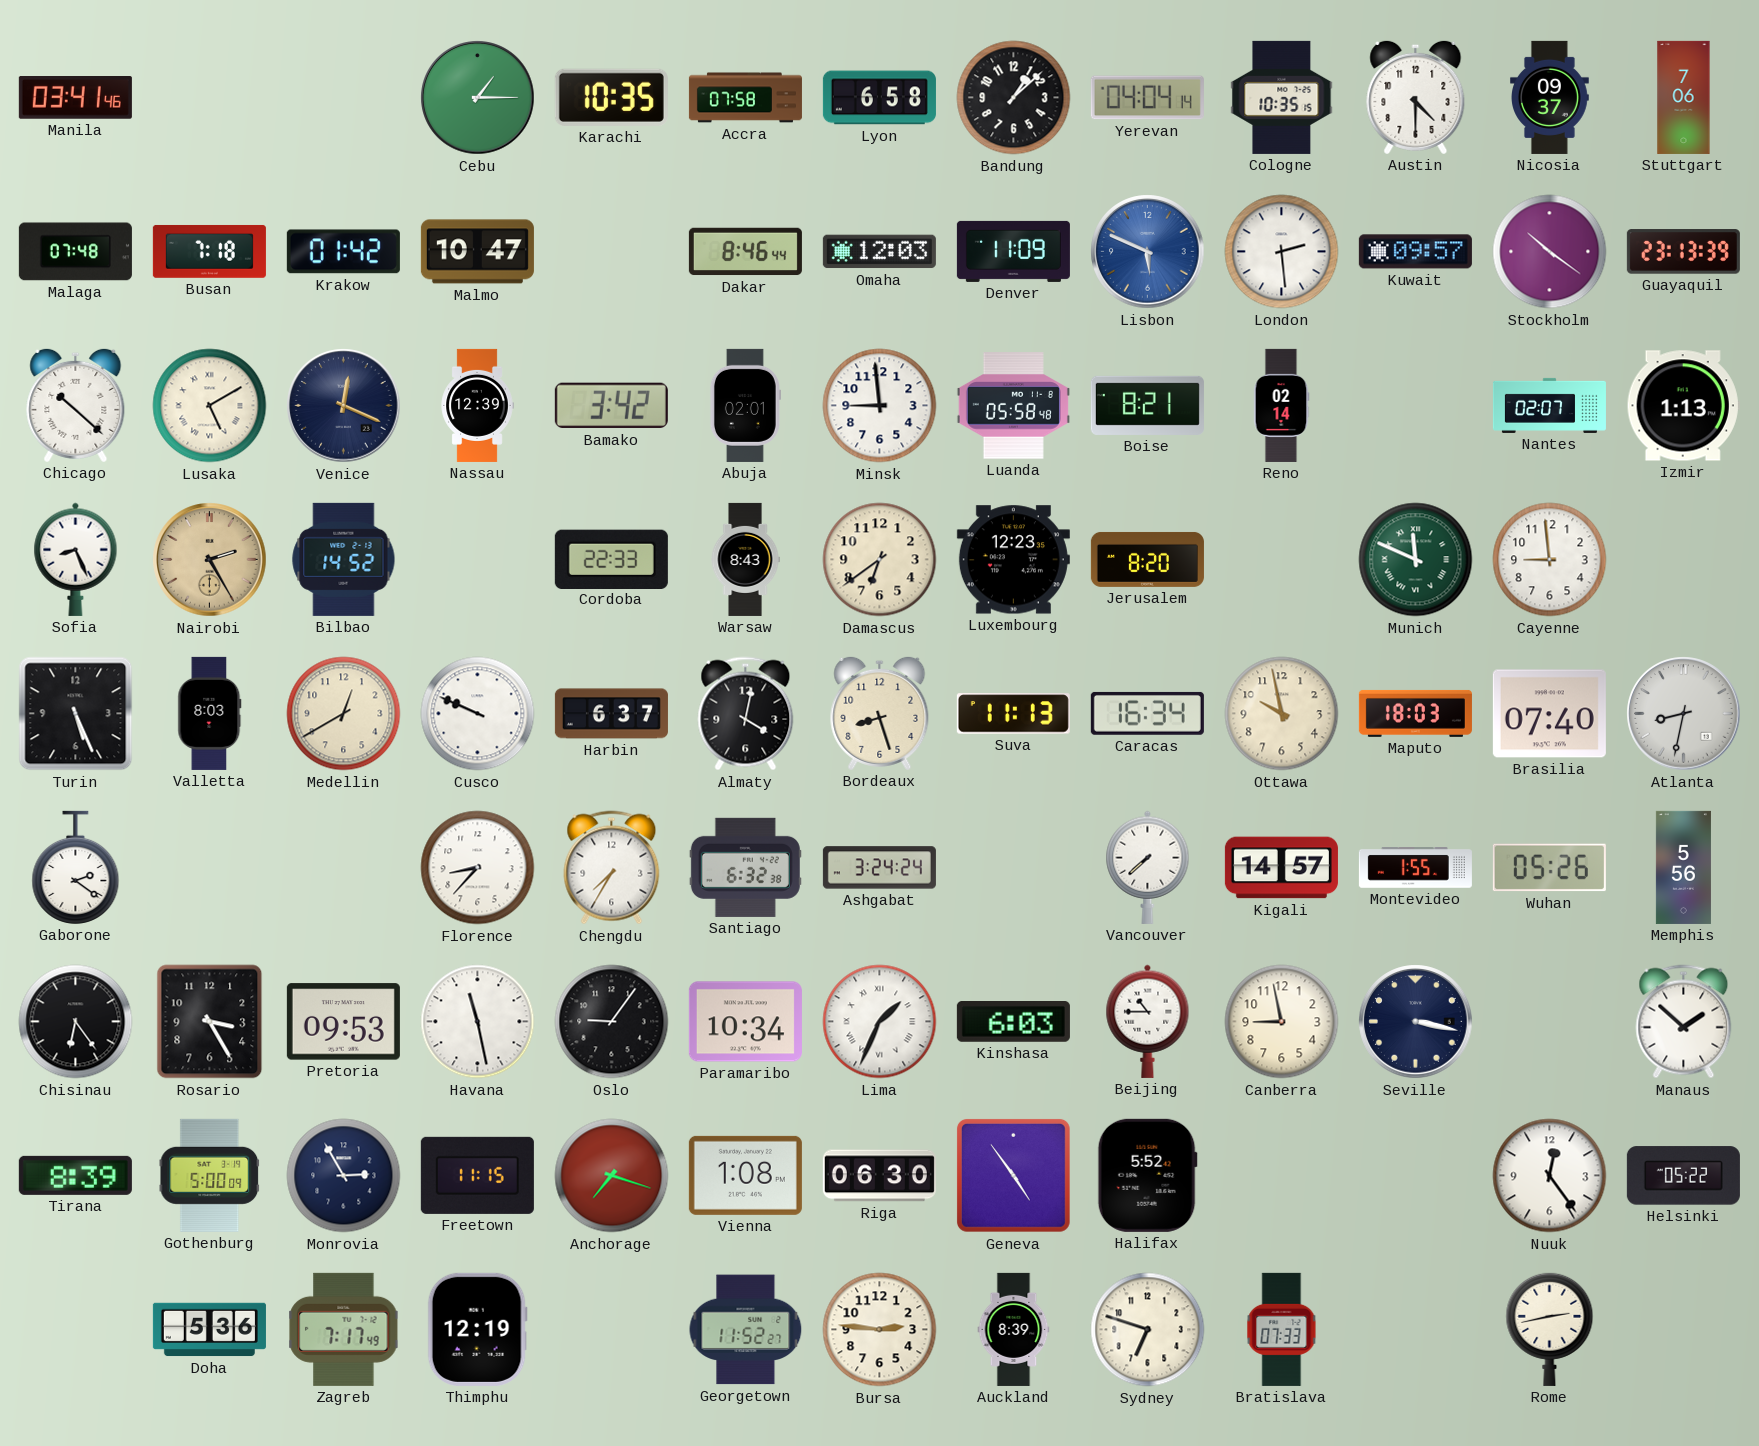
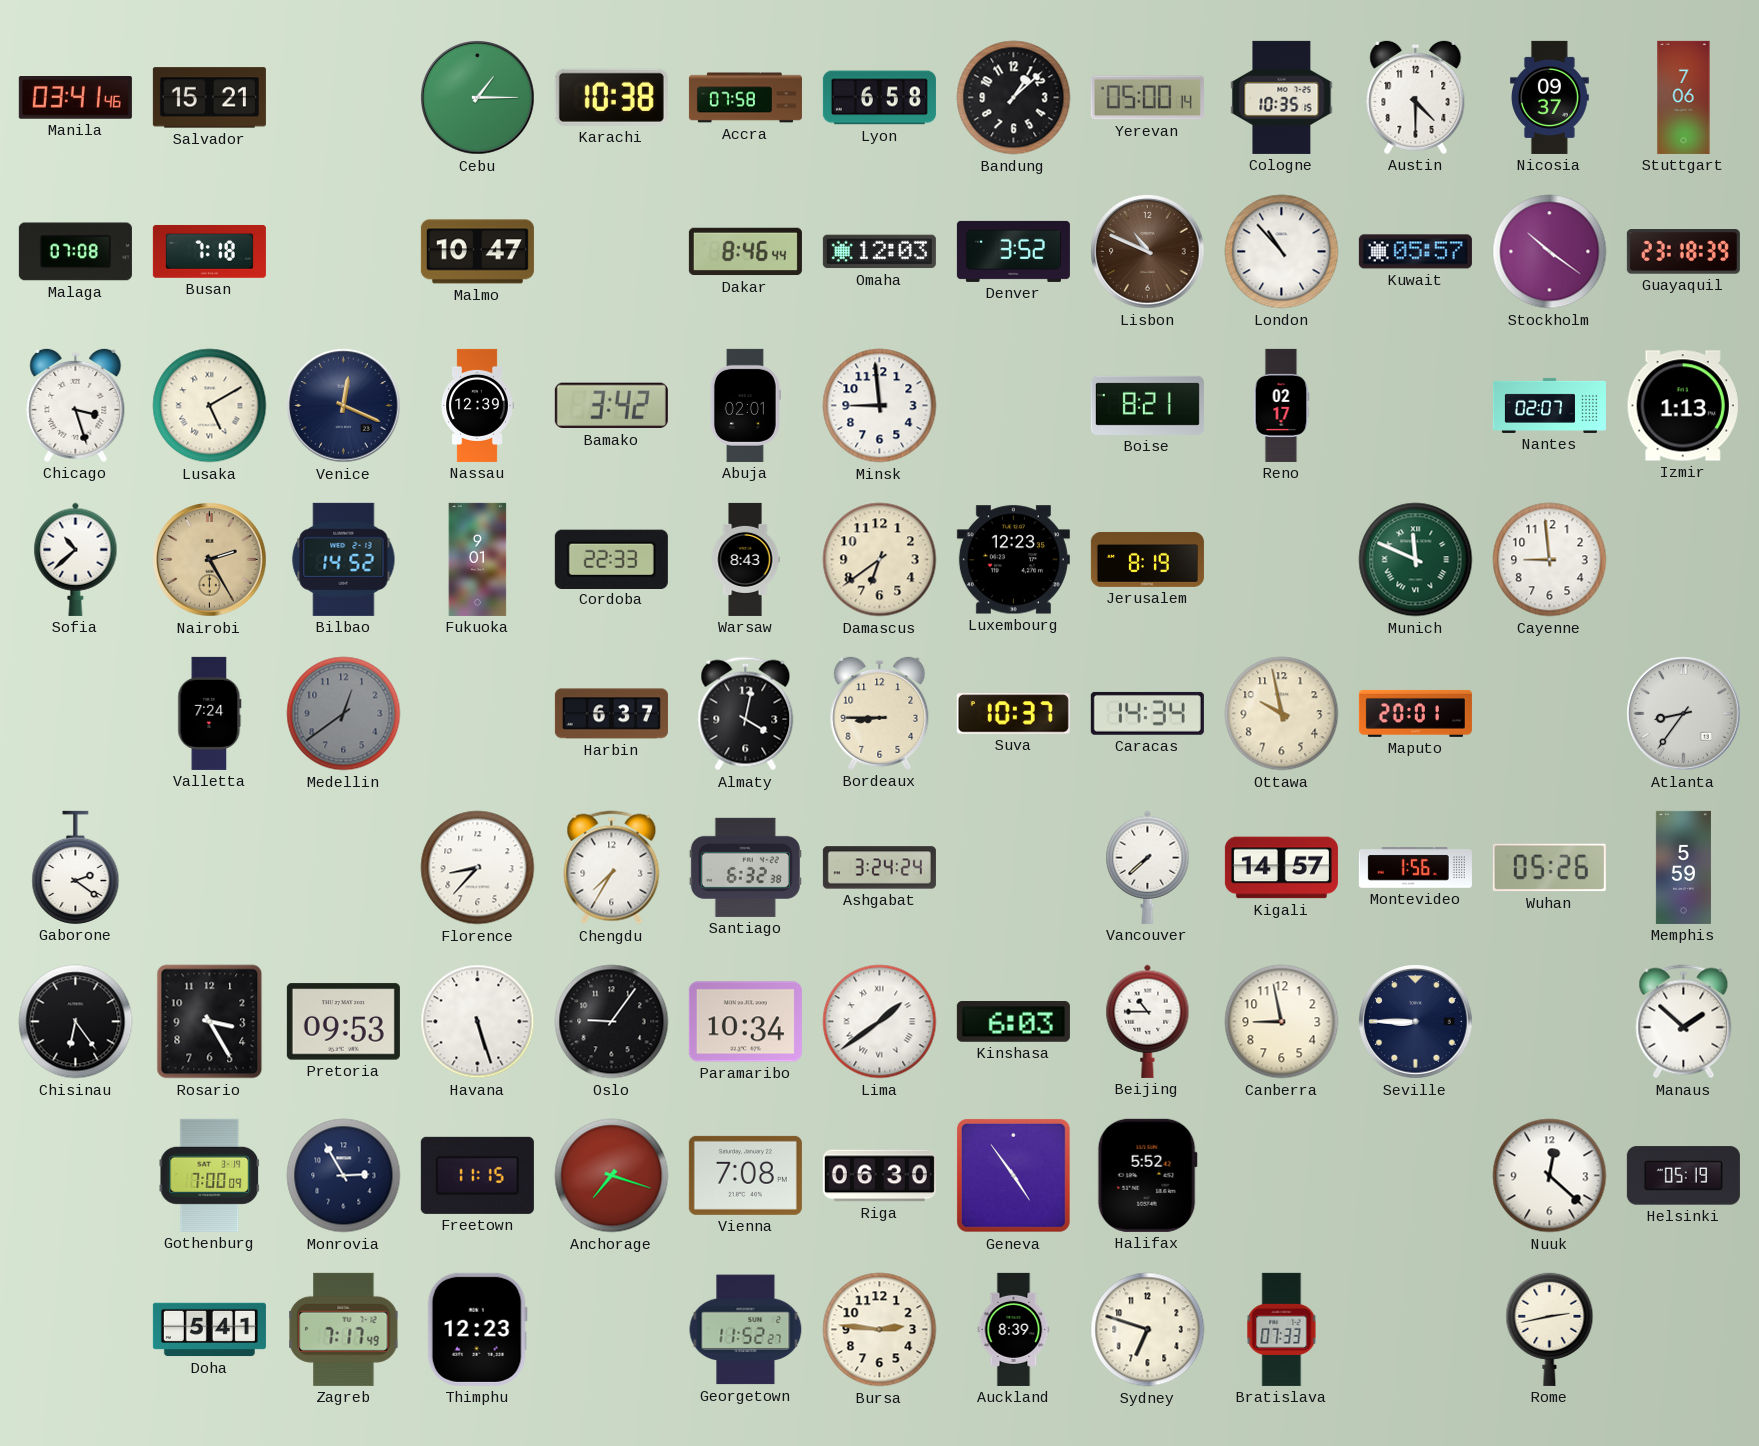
Salvador: none -> 15:21
Karachi: 10:35 -> 10:38
Yerevan: 04:04 -> 05:00
Malaga: 07:48 -> 07:08
Krakow: 01:42 -> none
Denver: 11:09 -> 3:52
Lisbon: 5:49 -> 10:49
Lisbon dial: blue -> brown
London: 2:29 -> 10:53
Kuwait: 09:57 -> 05:57
Guayaquil: 23:13 -> 23:18
Chicago: 10:22 -> 3:27
Luanda: 05:58 -> none
Reno: 02:14 -> 02:17
Sofia: 8:26 -> 10:38
Fukuoka: none -> 9:01
Jerusalem: 8:20 -> 8:19
Turin: 5:26 -> none
Valletta: 8:03 -> 7:24
Medellin: 12:40 -> 12:39
Medellin dial: cream -> grey
Cusco: 9:49 -> none
Bordeaux: 8:27 -> 8:45
Suva: 11:13 -> 10:37
Caracas: 16:34 -> 14:34
Maputo: 18:03 -> 20:01
Brasilia: 07:40 -> none
Atlanta: 8:32 -> 8:36
Montevideo: 1:55 -> 1:56
Memphis: 5:56 -> 5:59
Havana: 11:28 -> 5:27
Lima: 1:34 -> 1:39
Seville: 3:17 -> 8:45
Tirana: 8:39 -> none
Gothenburg: 5:00 -> 7:00
Vienna: 1:08 -> 7:08
Nuuk: 12:24 -> 12:22
Helsinki: 05:22 -> 05:19
Doha: 5:36 -> 5:41
Thimphu: 12:19 -> 12:23
